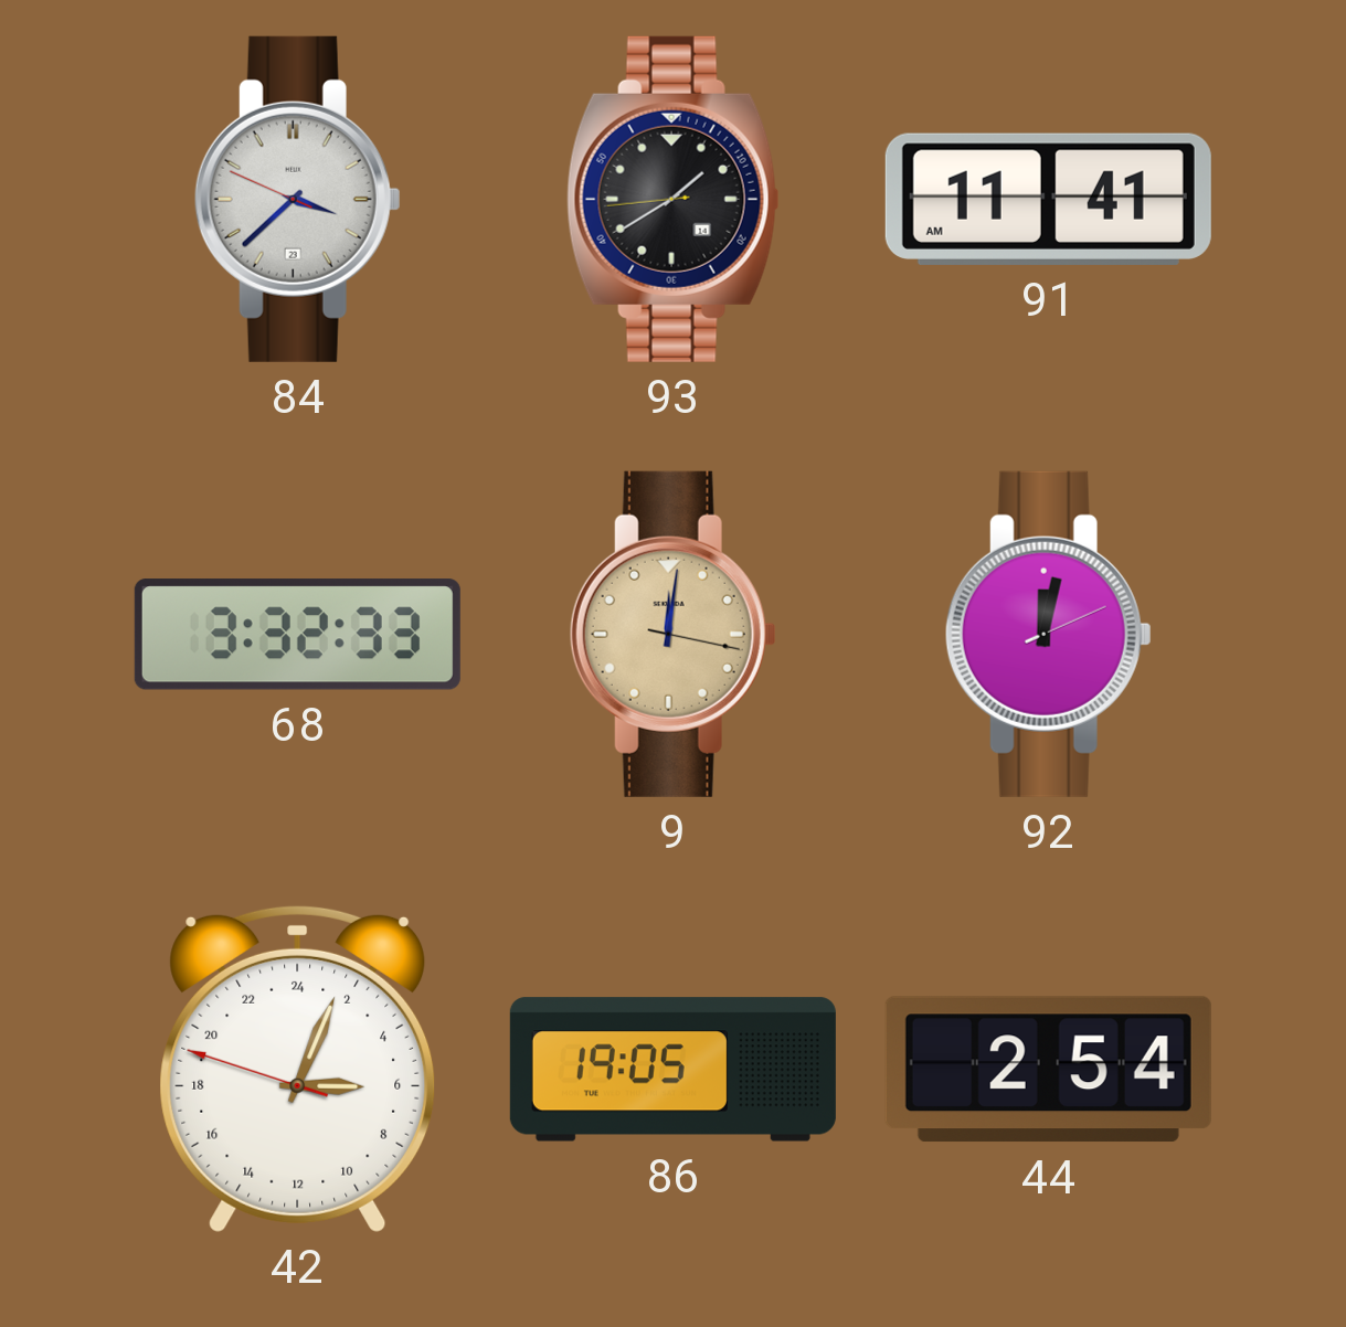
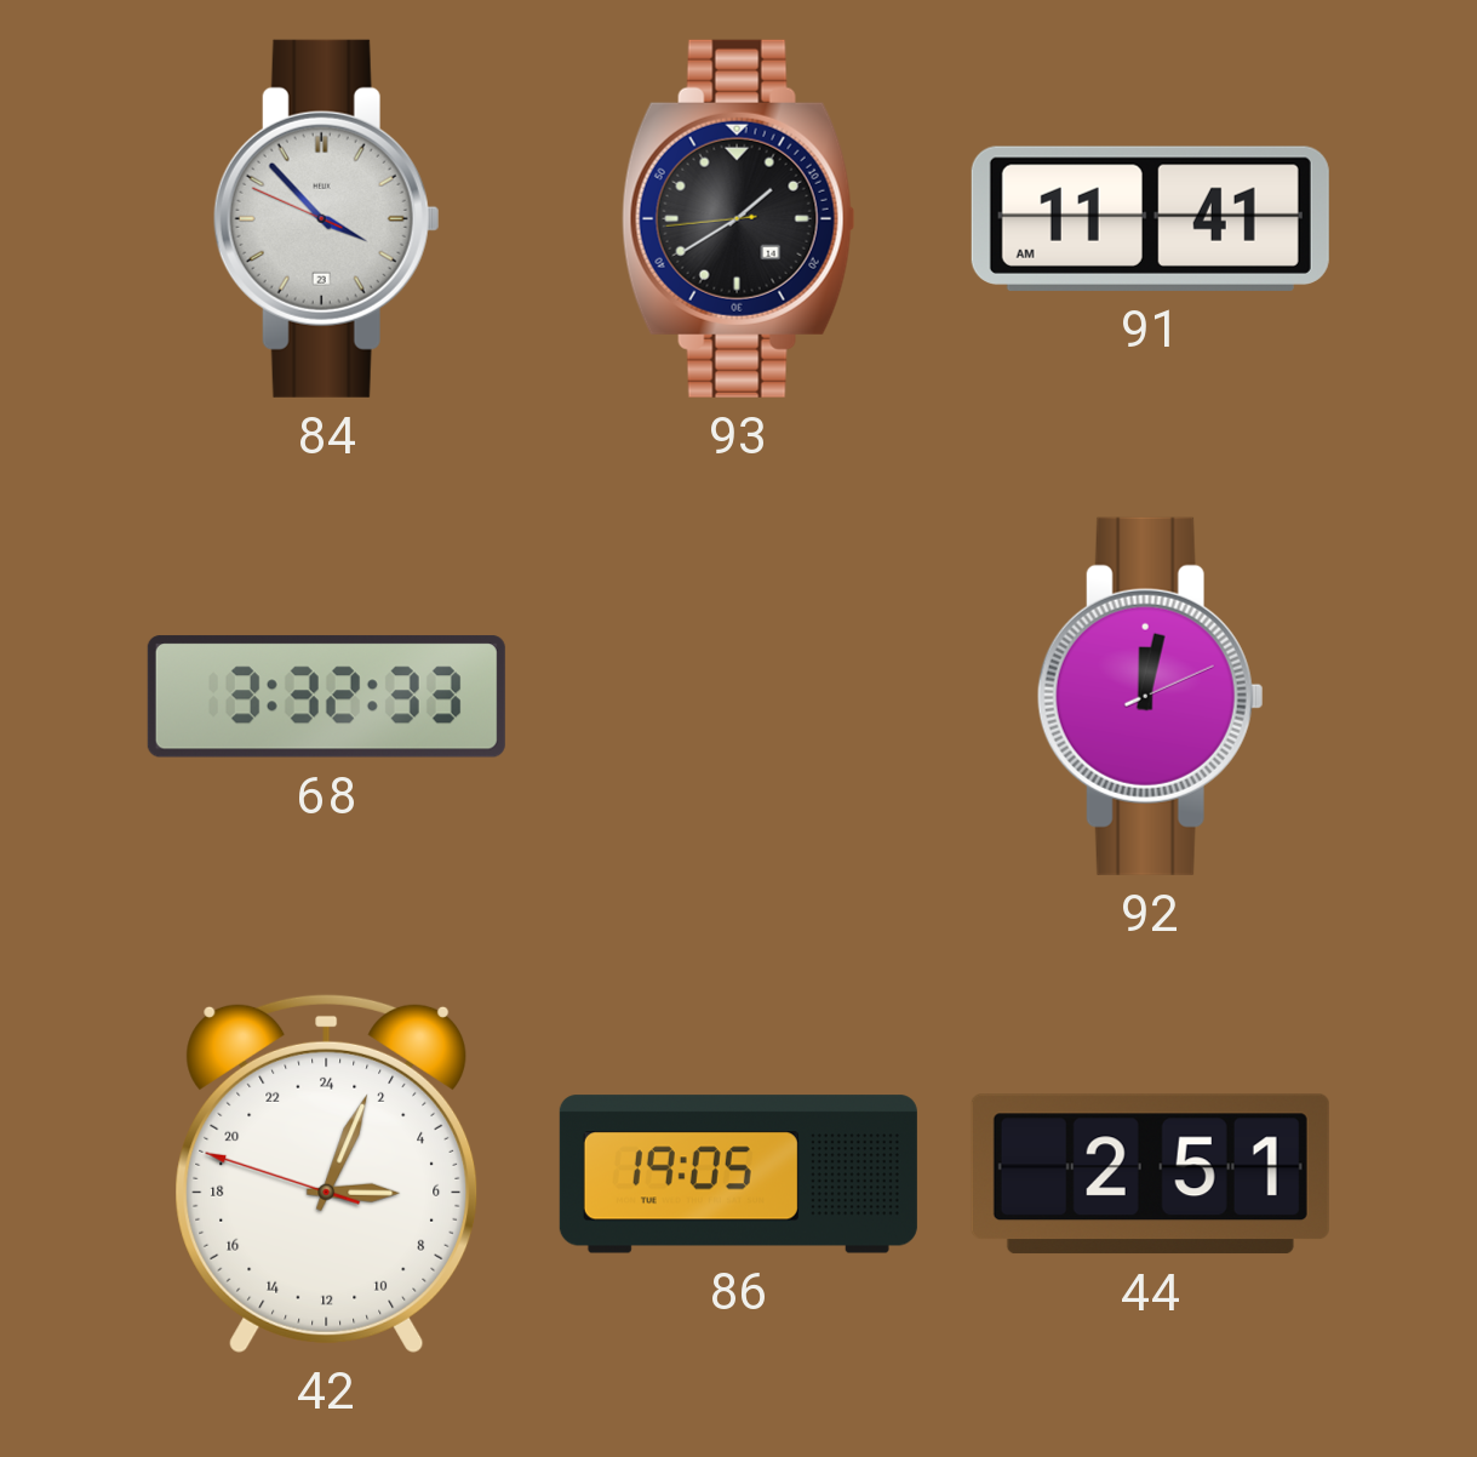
84: 3:37 -> 3:52
9: 12:01 -> none
44: 2:54 -> 2:51
